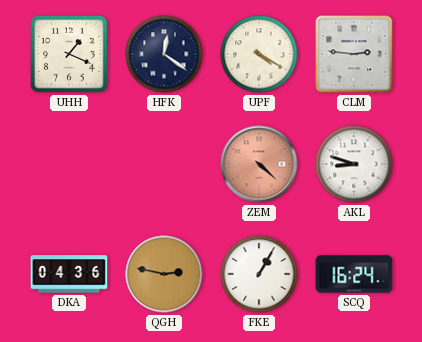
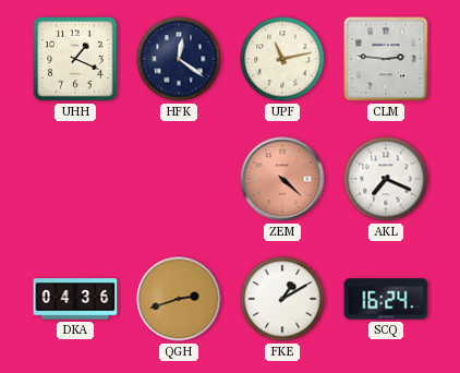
UPF: 4:20 -> 11:13
AKL: 8:48 -> 7:19
QGH: 2:47 -> 2:42
FKE: 1:05 -> 1:10
